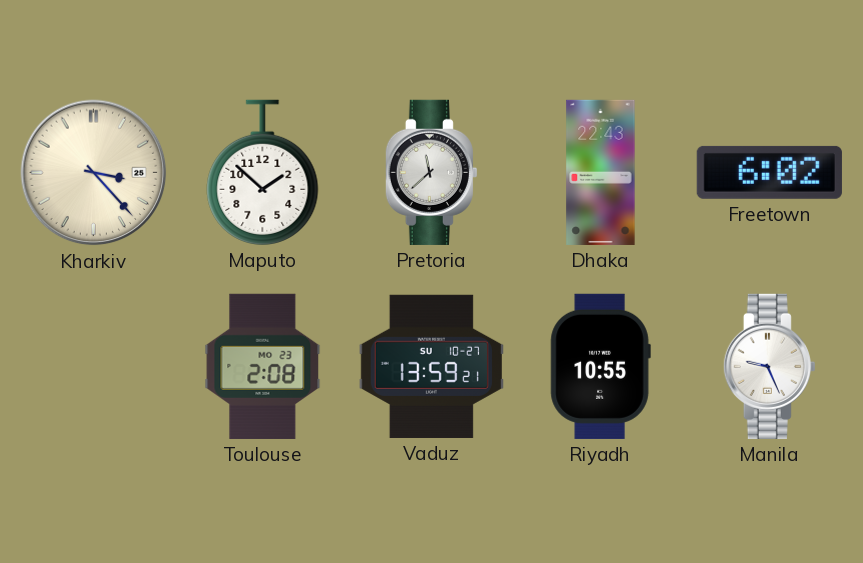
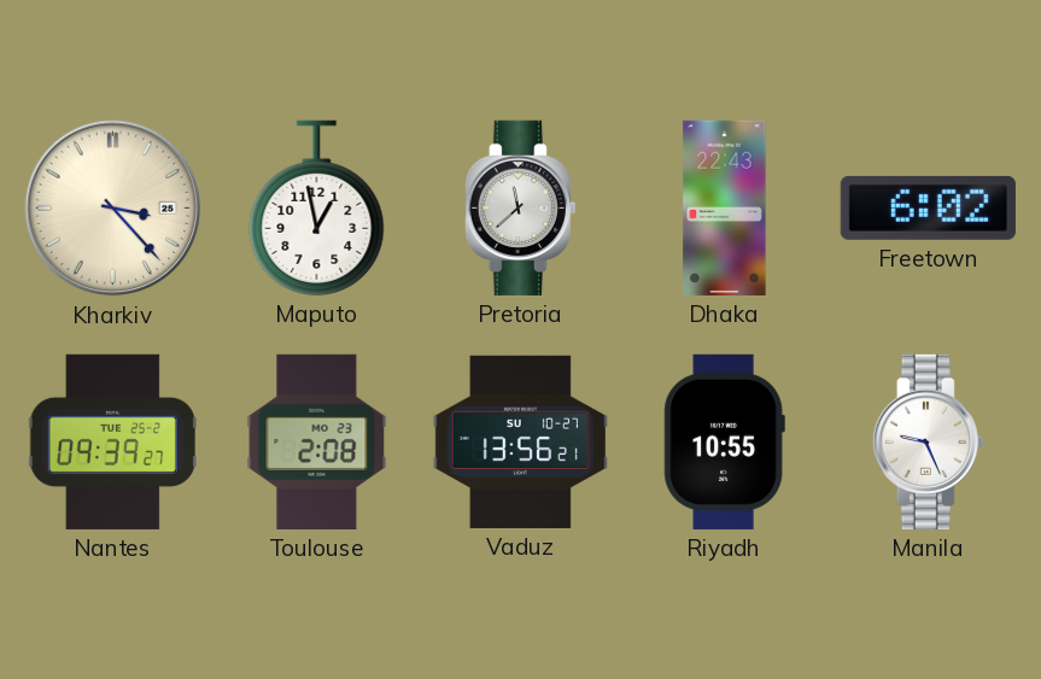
Maputo: 1:52 -> 12:58
Nantes: none -> 09:39
Vaduz: 13:59 -> 13:56
